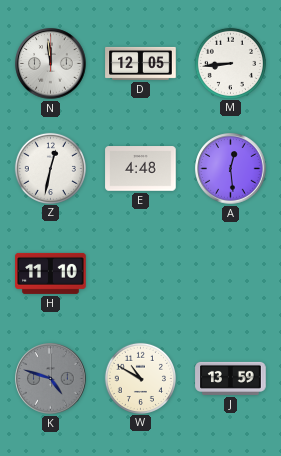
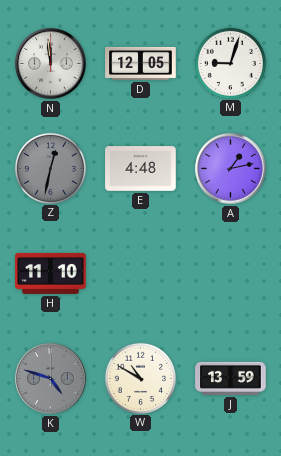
M: 8:44 -> 9:03
Z dial: white -> grey
A: 12:29 -> 1:13
